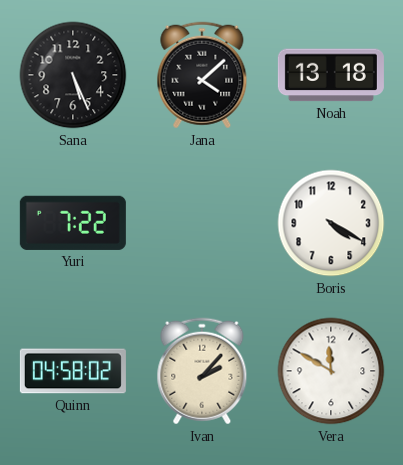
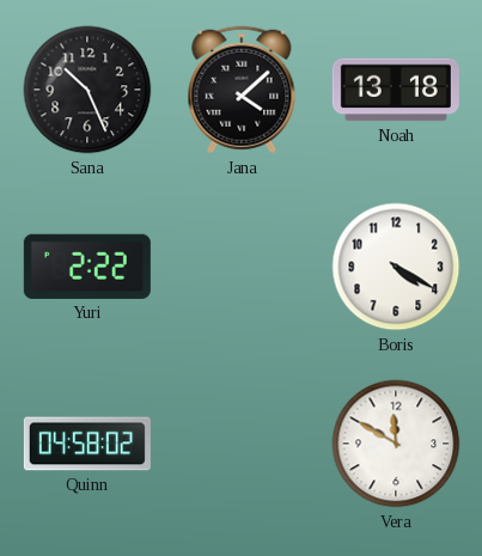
Sana: 5:26 -> 10:26
Yuri: 7:22 -> 2:22
Ivan: 2:07 -> none
